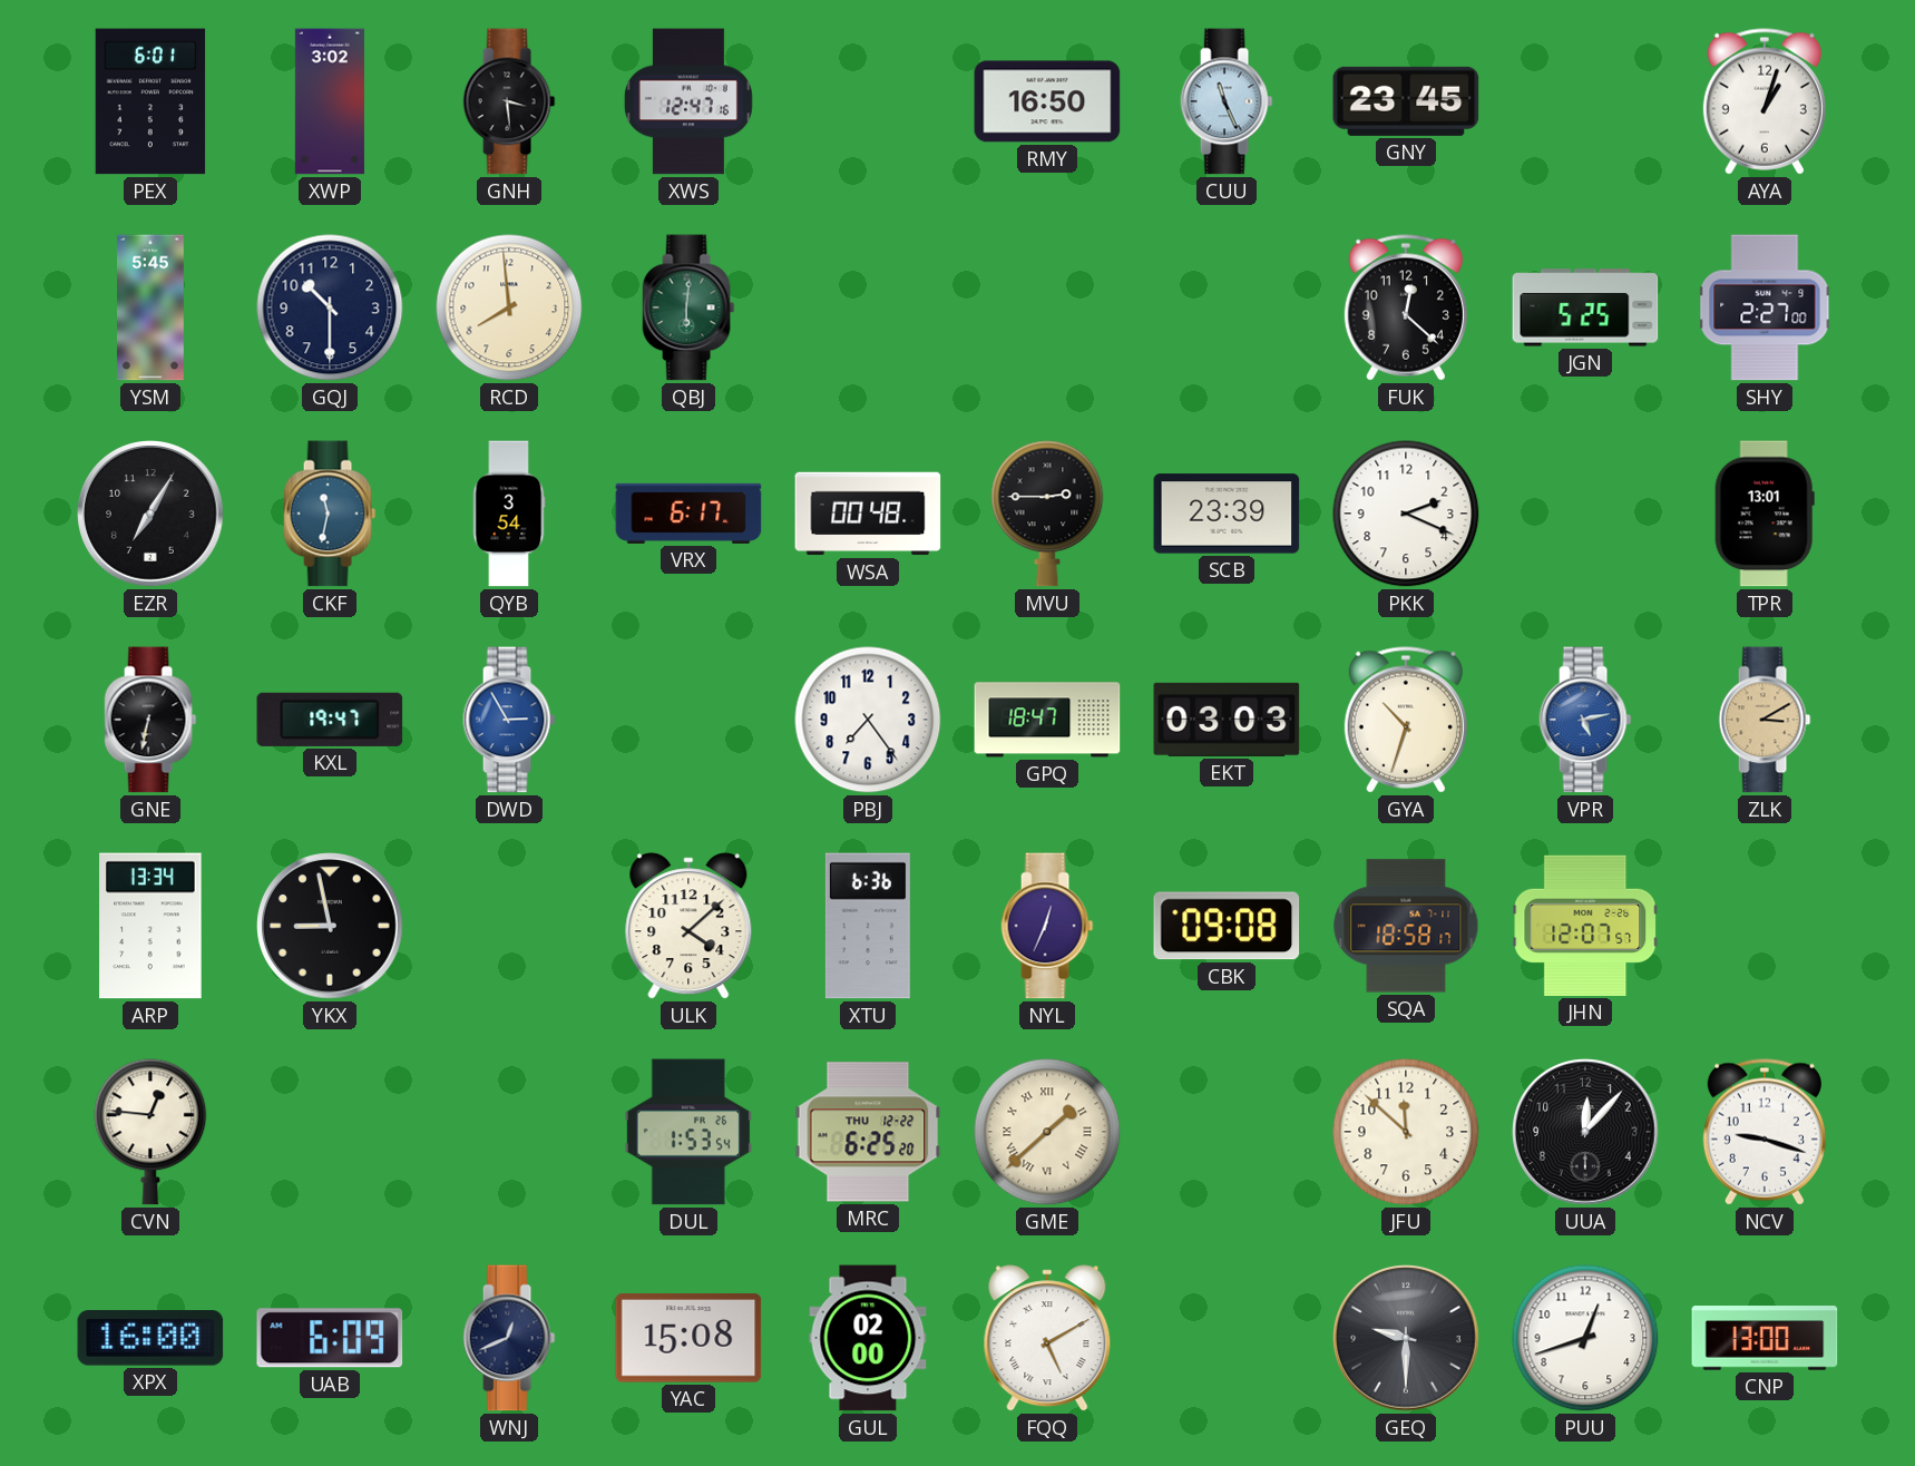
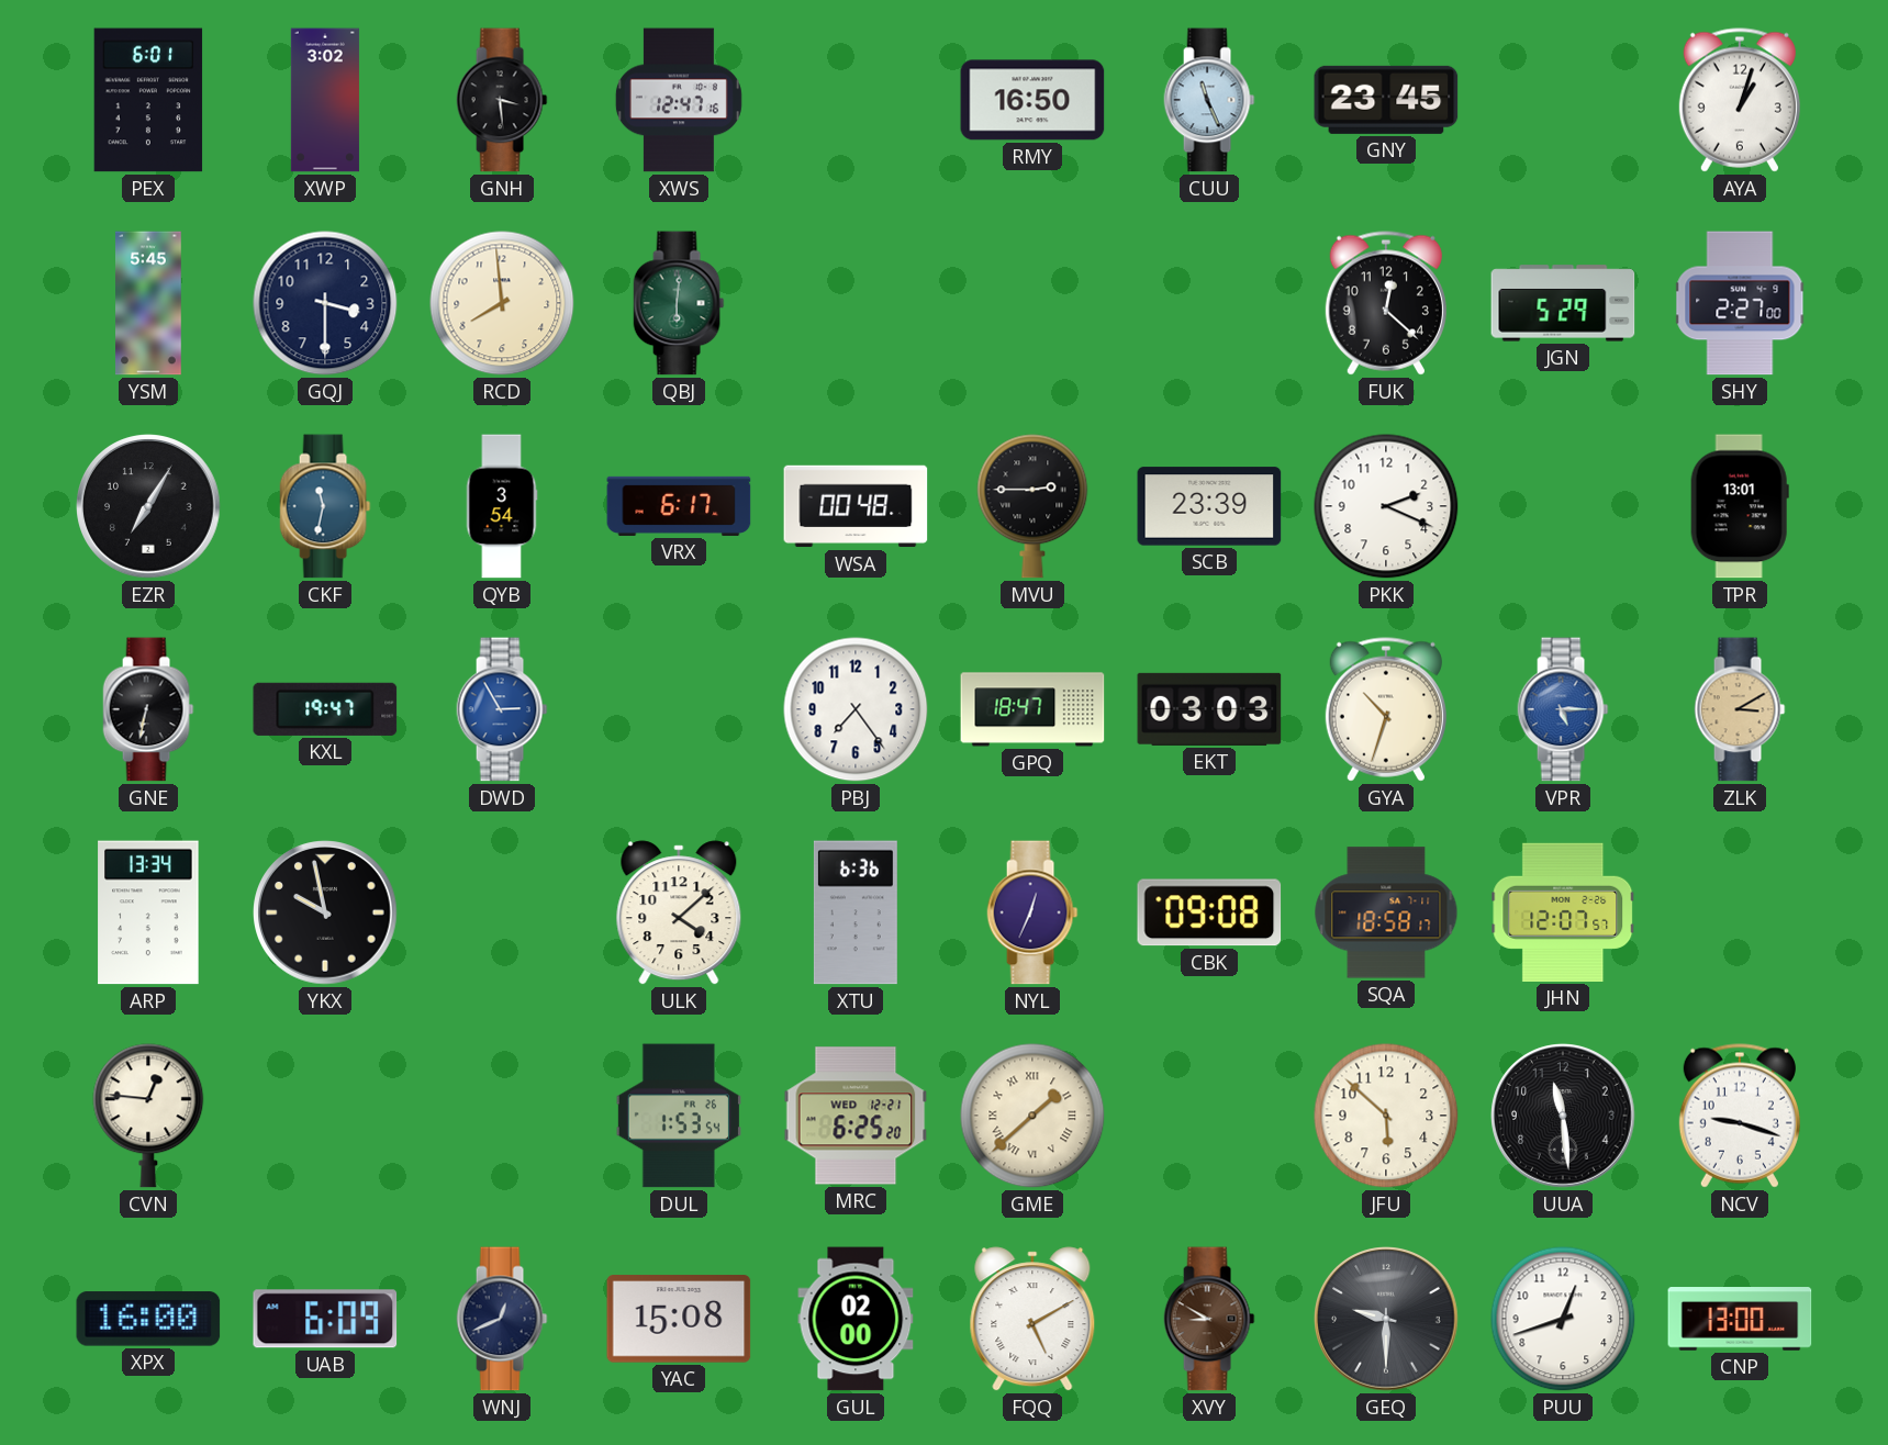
GQJ: 10:30 -> 3:30
JGN: 5:25 -> 5:29
VPR: 5:13 -> 5:15
YKX: 8:58 -> 9:58
MRC date: THU 12-22 -> WED 12-21
JFU: 11:52 -> 5:52
UUA: 12:07 -> 11:29
XVY: none -> 8:50
